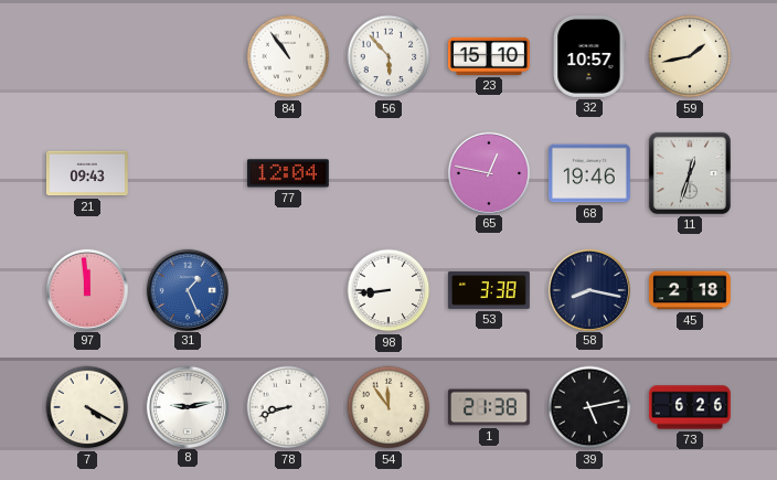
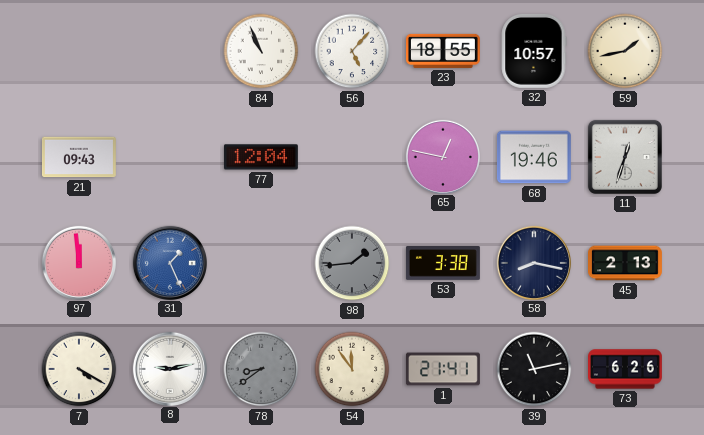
84: 10:54 -> 10:56
56: 5:53 -> 5:07
23: 15:10 -> 18:55
98: 8:44 -> 1:44
98 dial: white -> grey
45: 2:18 -> 2:13
78: 8:42 -> 8:39
78 dial: white -> grey
1: 21:38 -> 21:41
39: 5:13 -> 11:13
